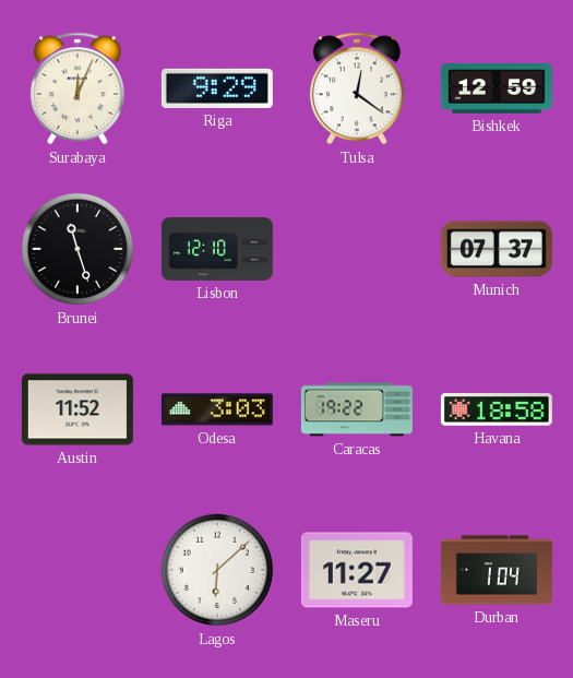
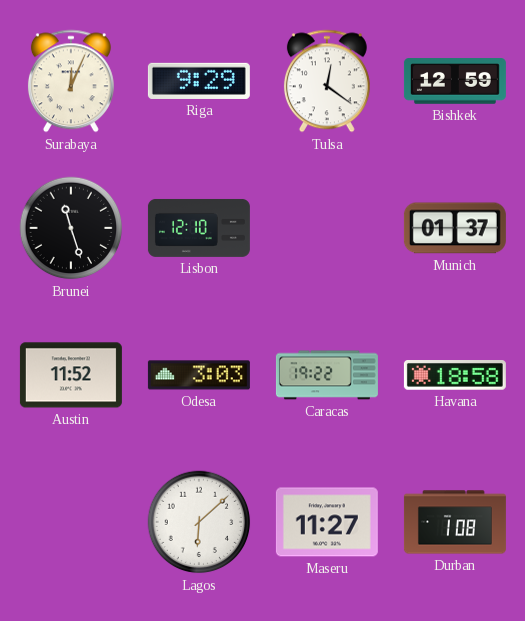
Munich: 07:37 -> 01:37
Durban: 1:04 -> 1:08
